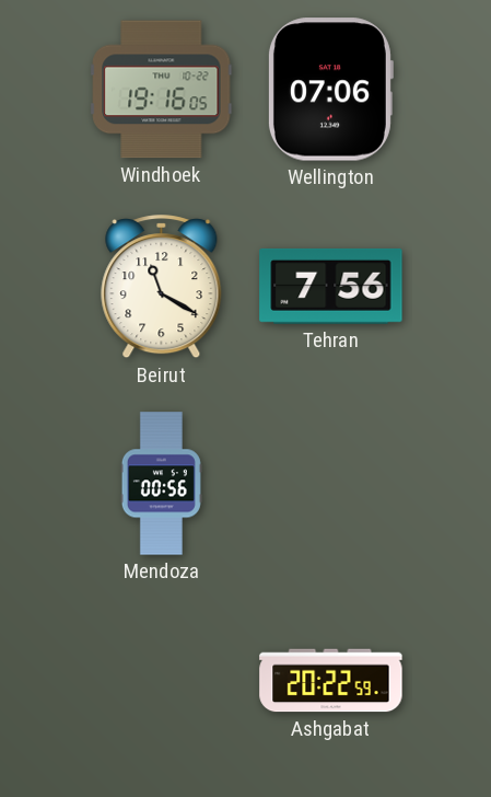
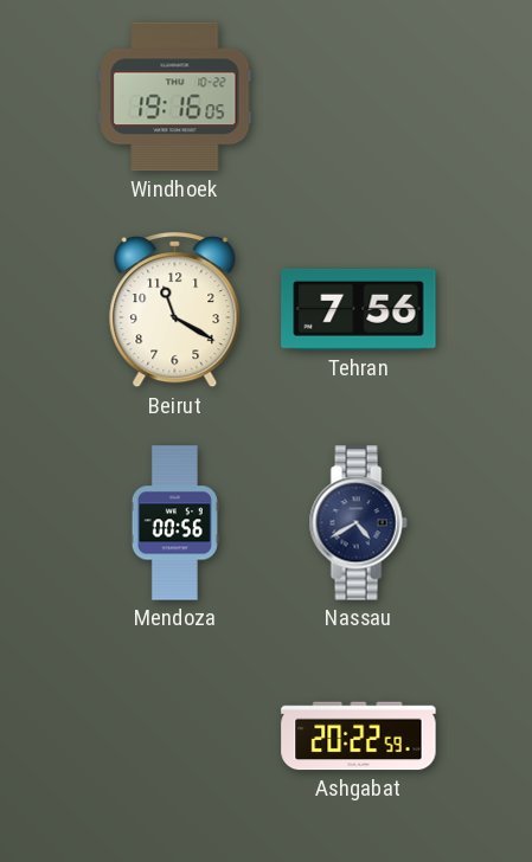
Wellington: 07:06 -> none
Nassau: none -> 4:40
